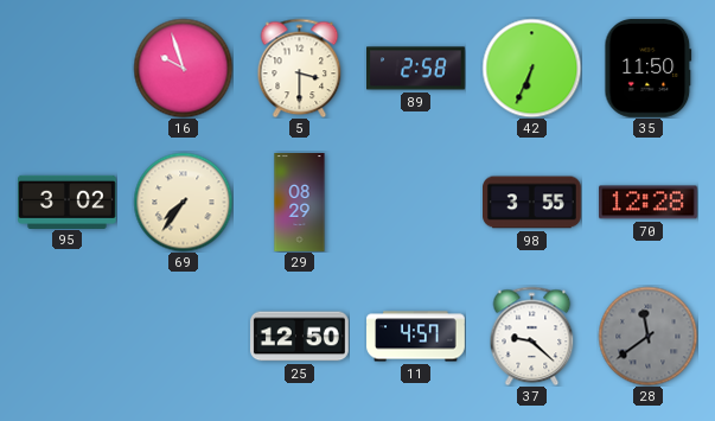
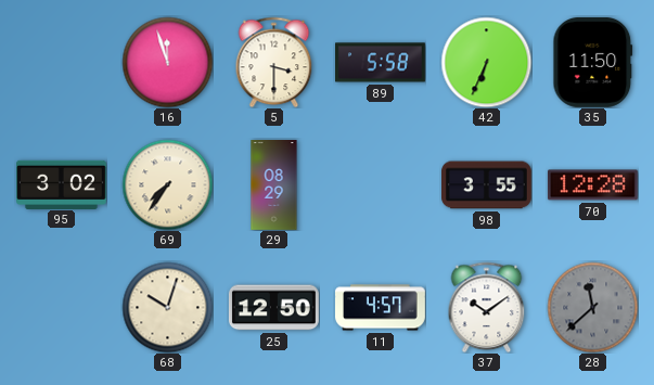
16: 9:57 -> 11:57
89: 2:58 -> 5:58
68: none -> 10:03
37: 9:22 -> 10:09
28: 11:39 -> 11:38
